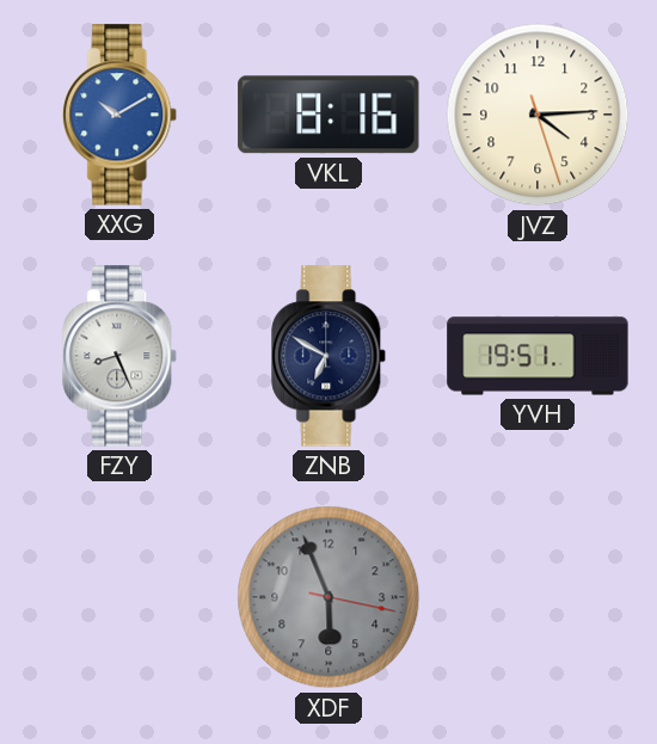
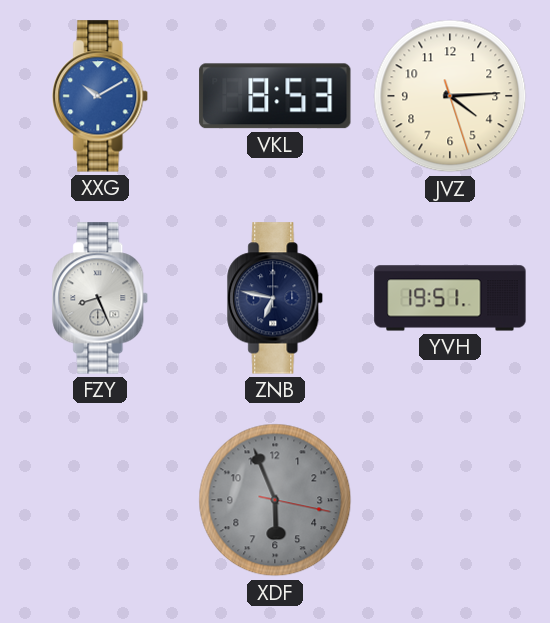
VKL: 8:16 -> 8:53
ZNB: 6:50 -> 6:47
